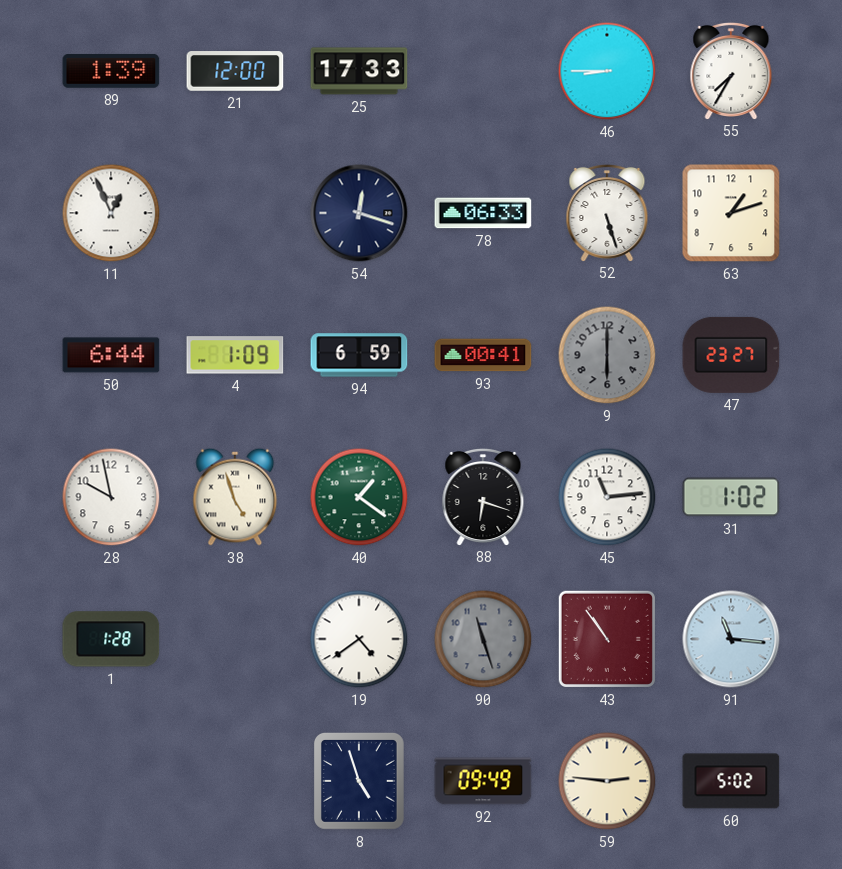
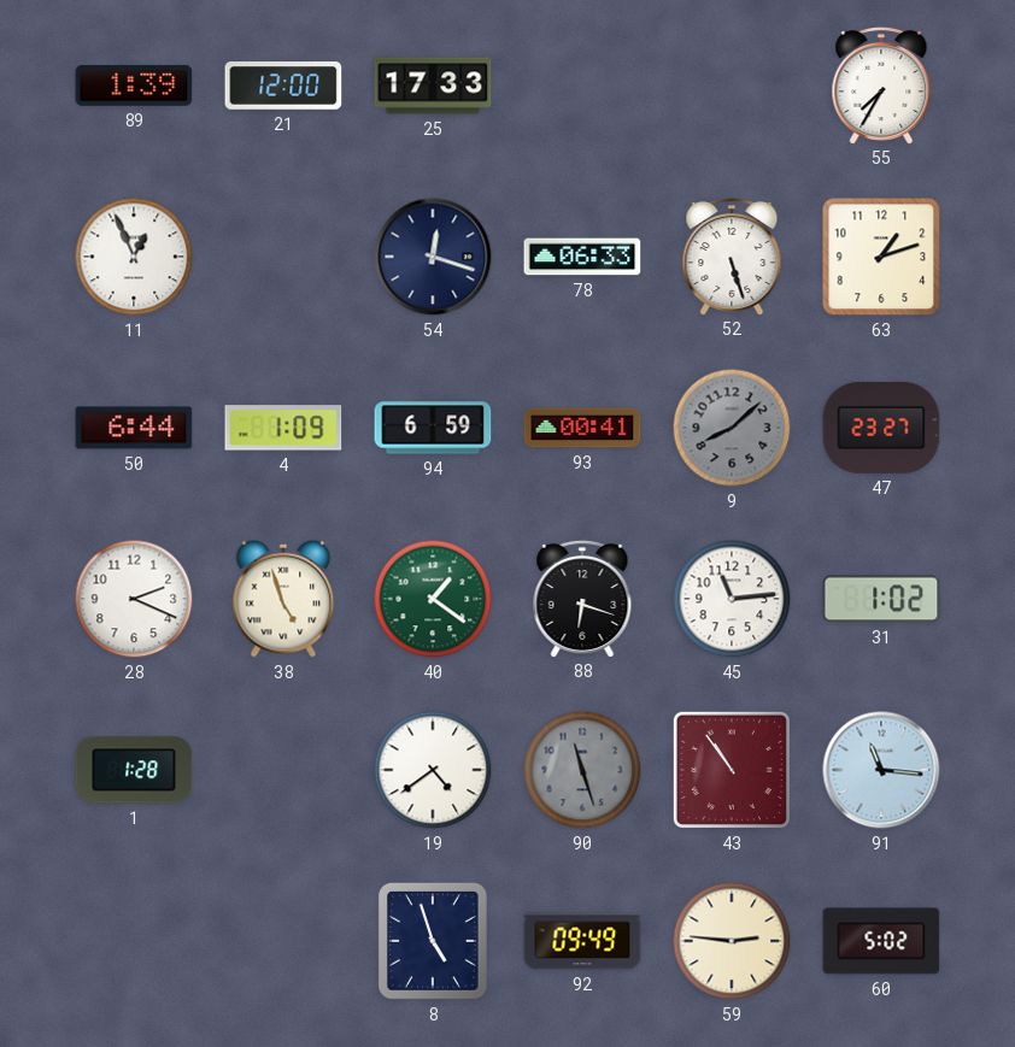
46: 8:45 -> none
9: 6:00 -> 8:08
28: 9:58 -> 2:19
